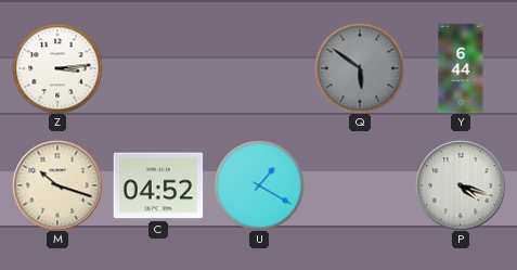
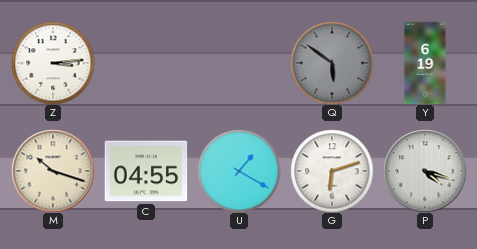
Y: 6:44 -> 6:19
C: 04:52 -> 04:55
G: none -> 6:12
